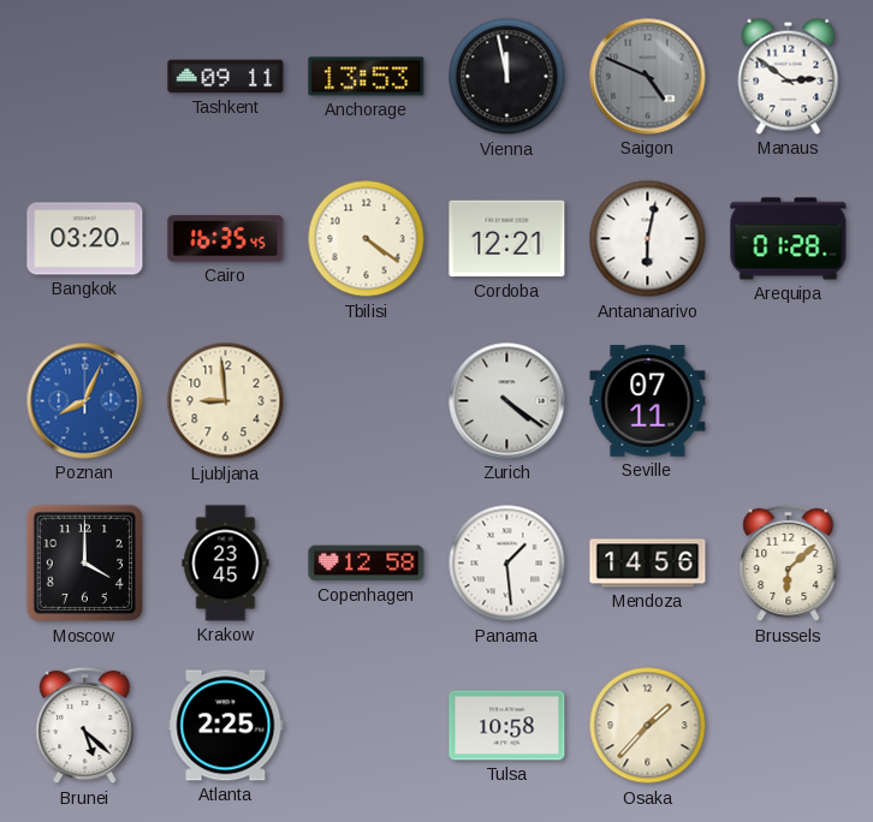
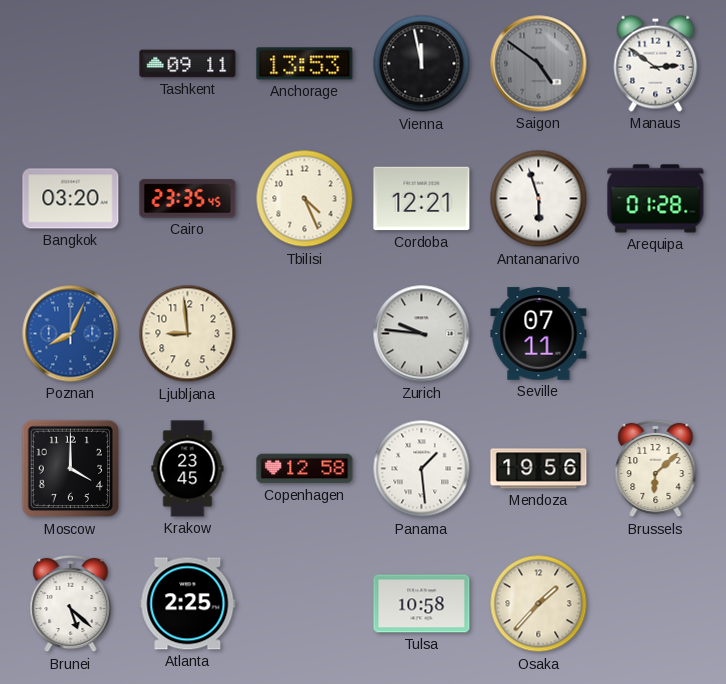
Saigon: 4:49 -> 4:51
Cairo: 16:35 -> 23:35
Tbilisi: 4:21 -> 4:26
Antananarivo: 6:02 -> 5:57
Zurich: 4:21 -> 9:46
Mendoza: 14:56 -> 19:56
